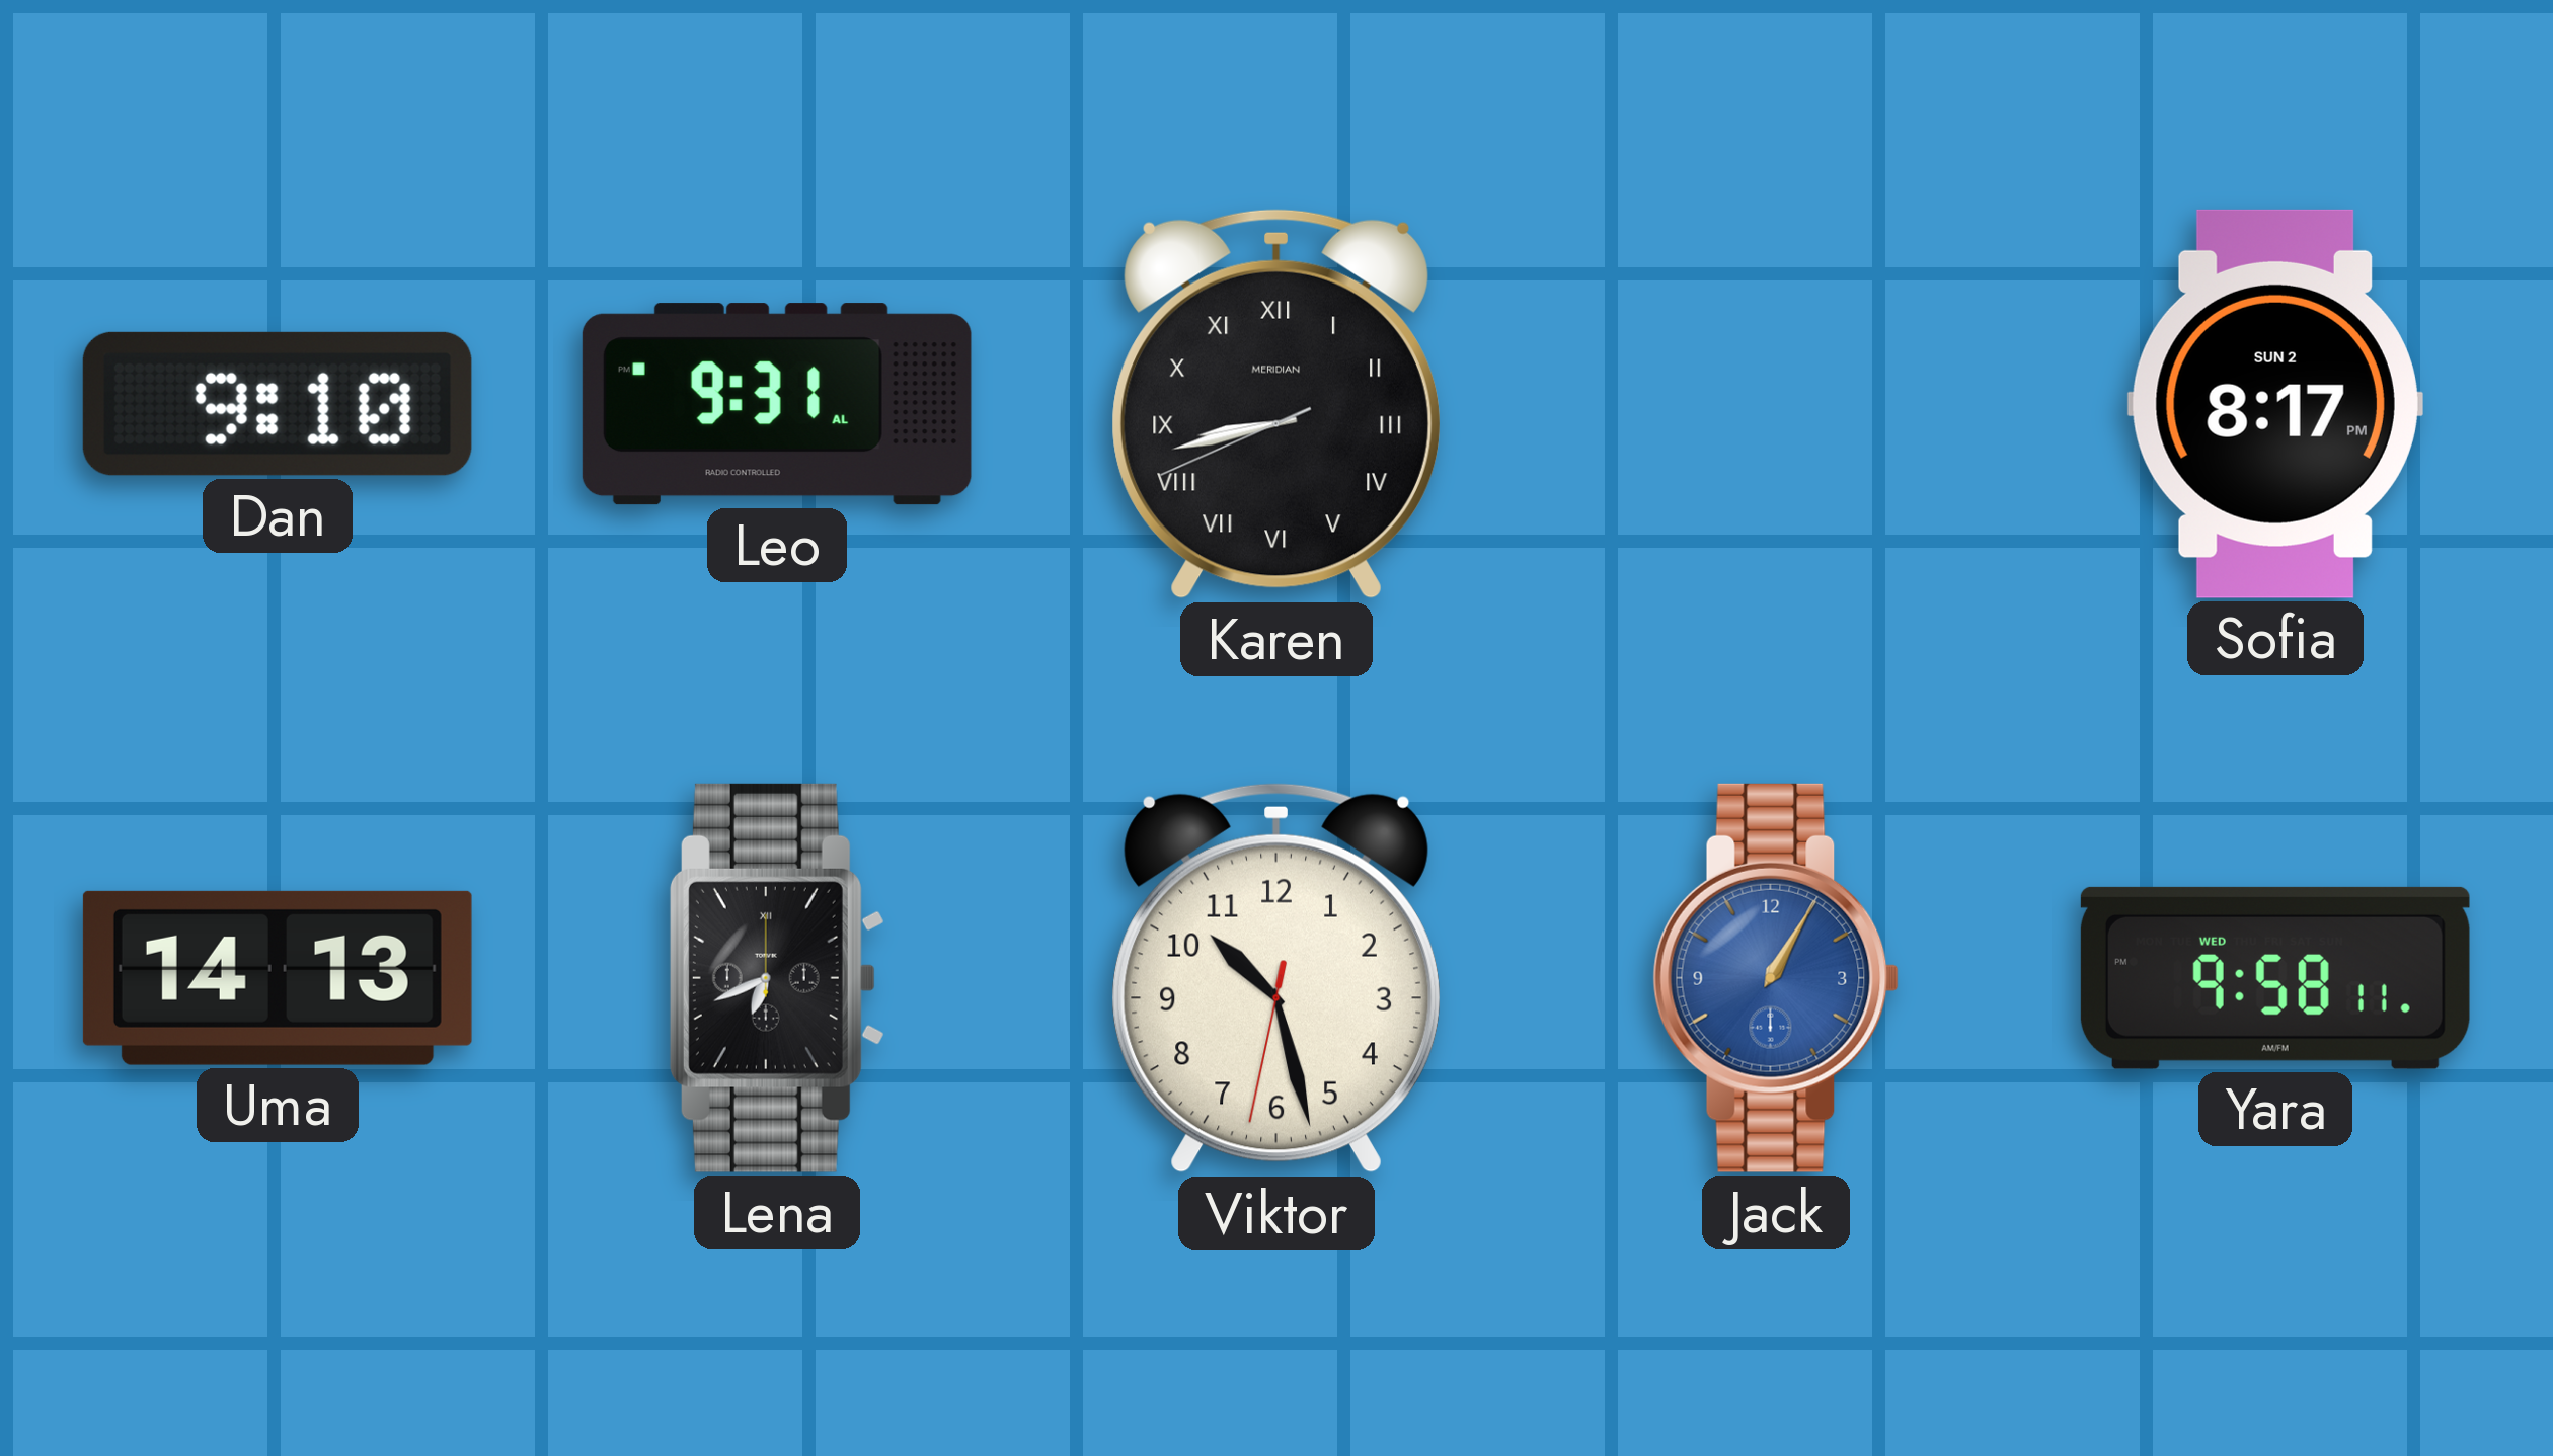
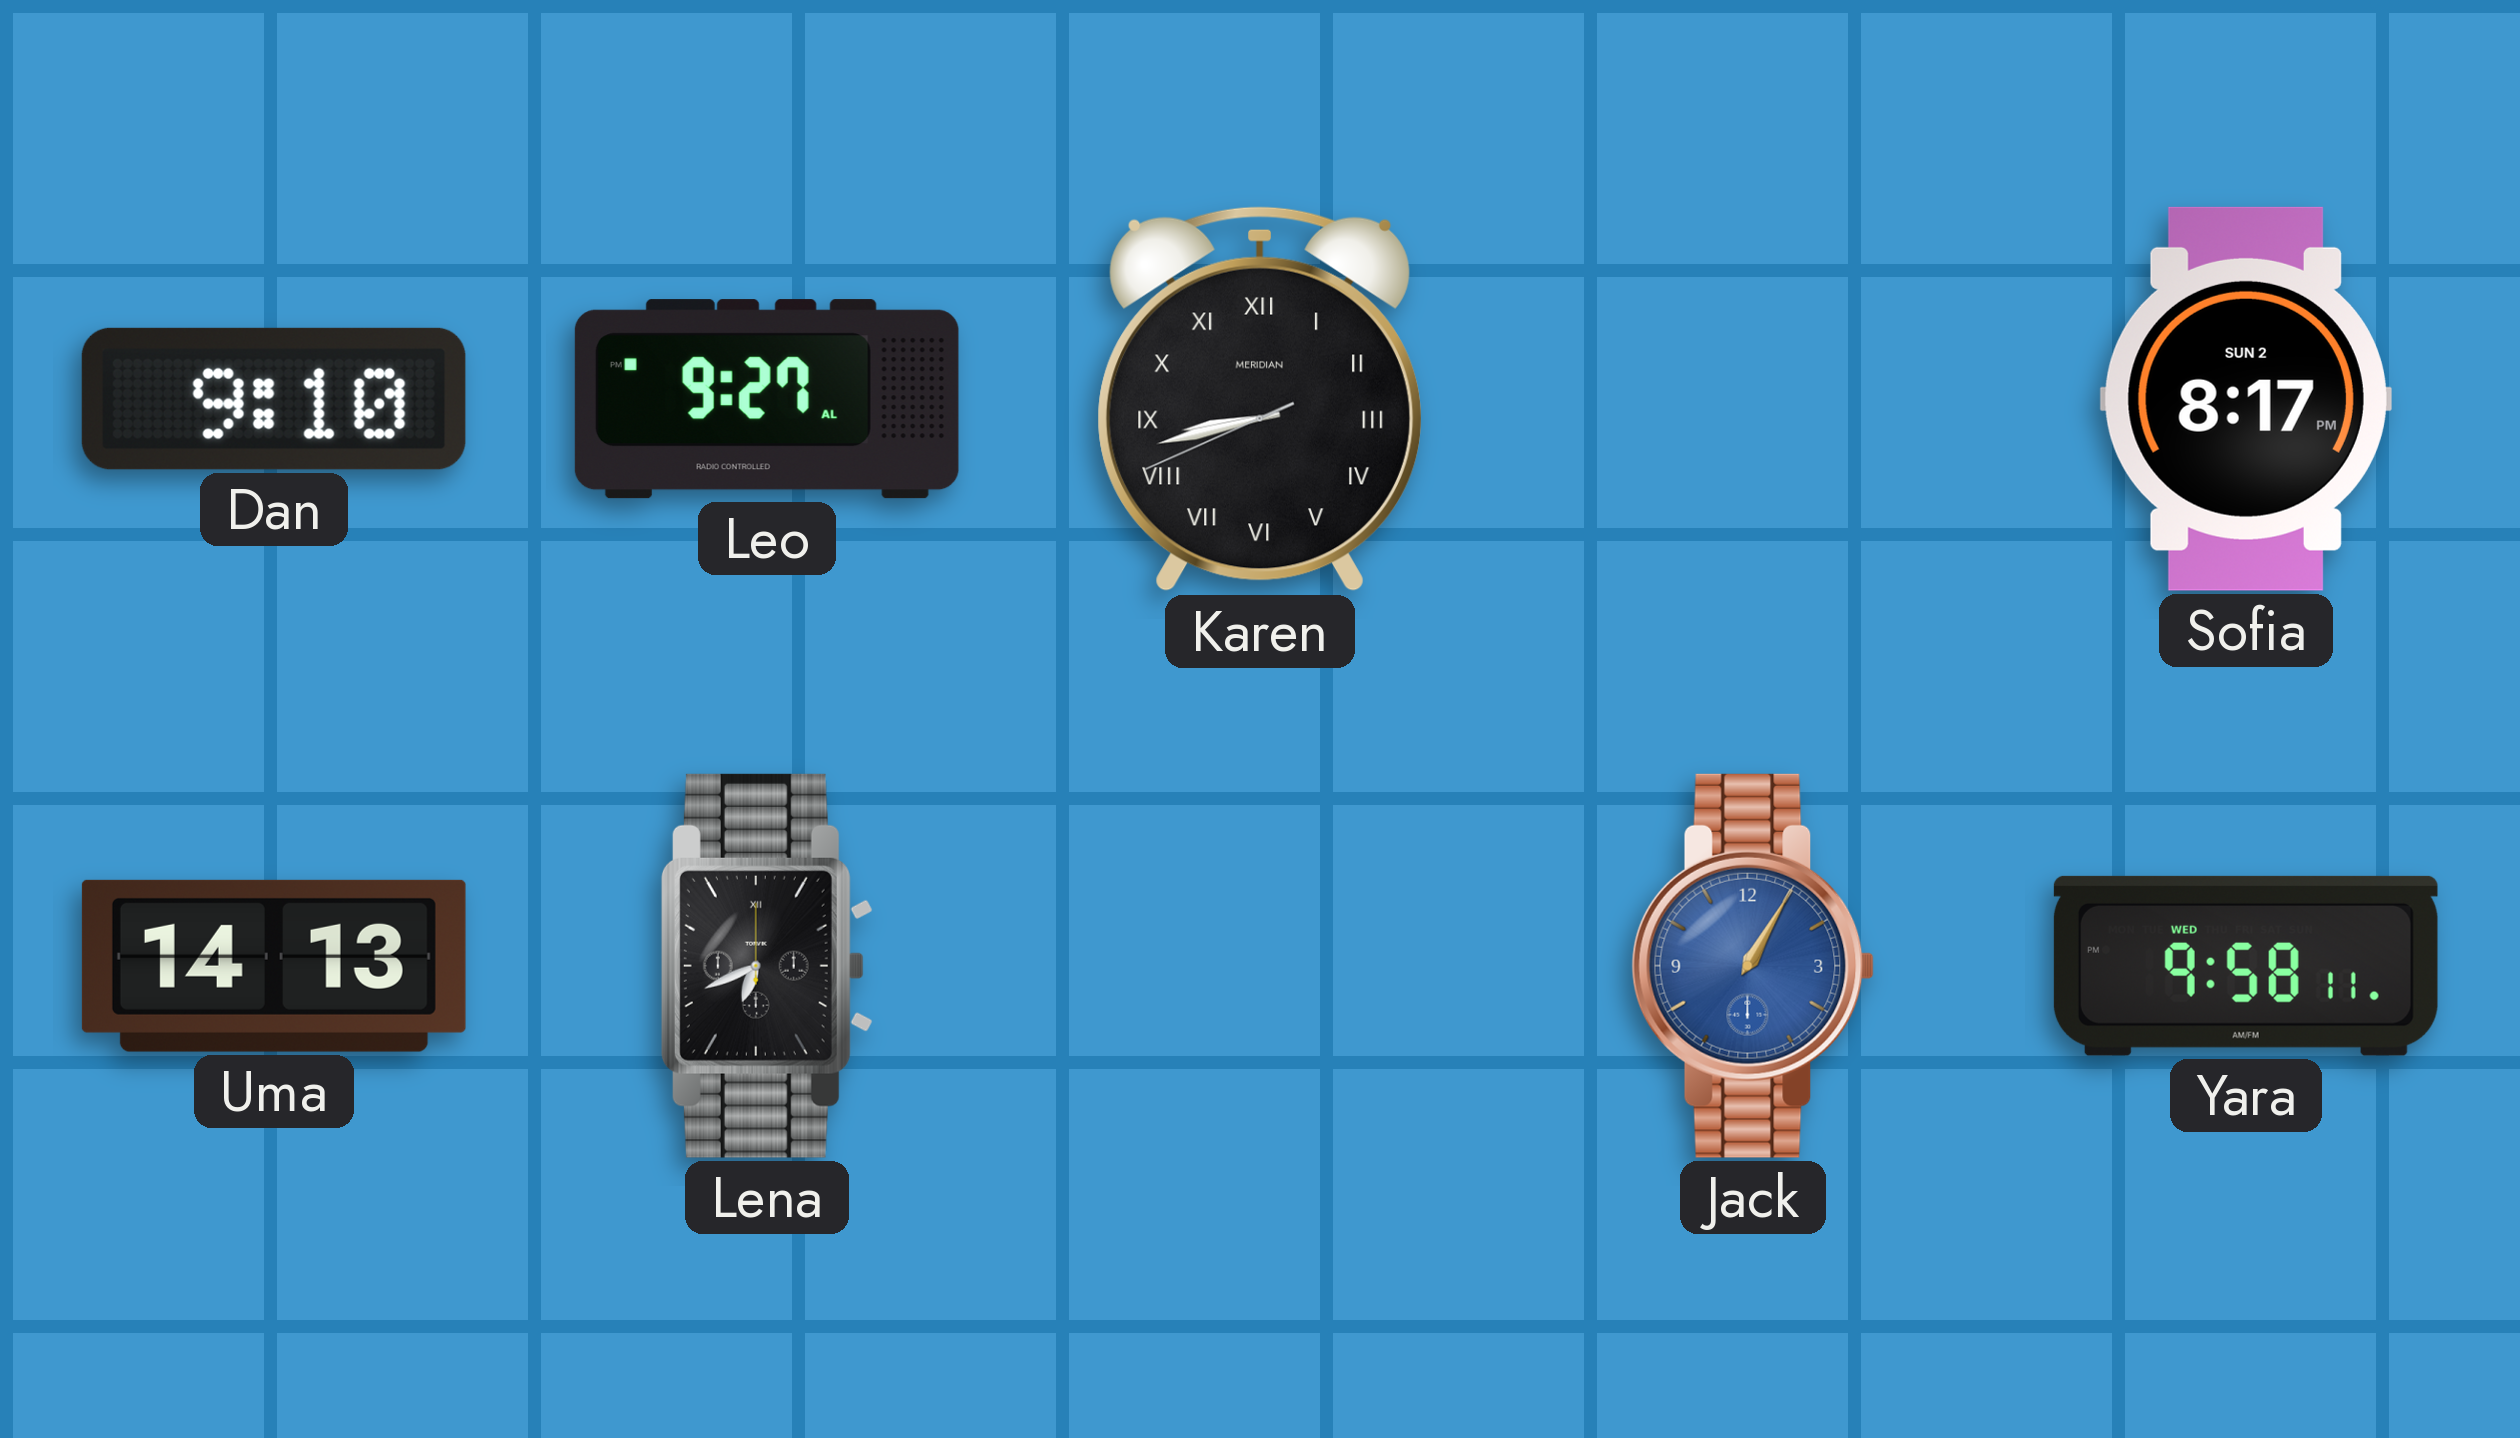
Leo: 9:31 -> 9:27
Viktor: 10:27 -> none
